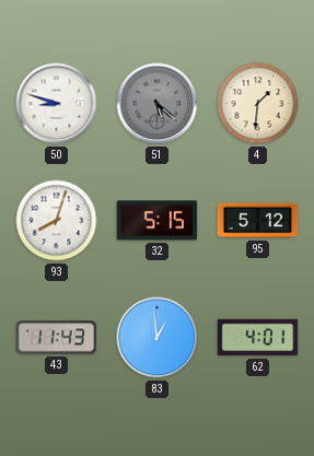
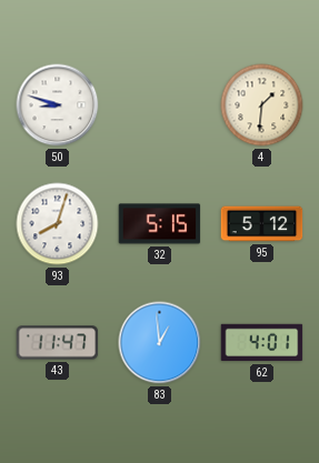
51: 5:22 -> none
43: 11:43 -> 11:47
